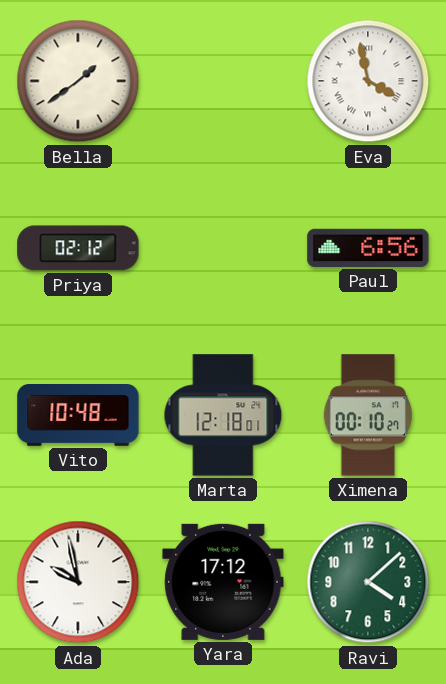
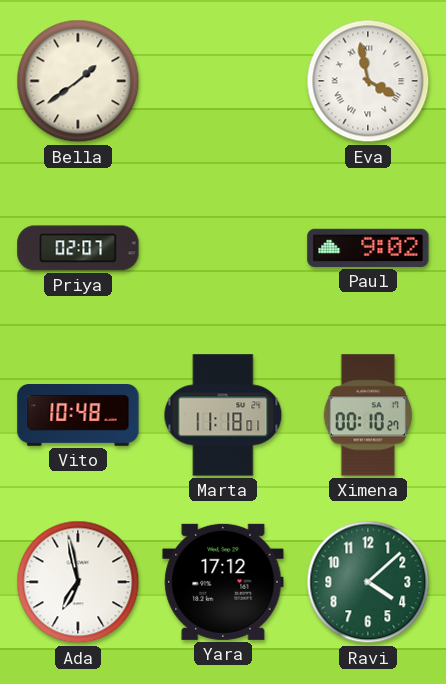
Priya: 02:12 -> 02:07
Paul: 6:56 -> 9:02
Marta: 12:18 -> 11:18
Ada: 9:58 -> 6:58
